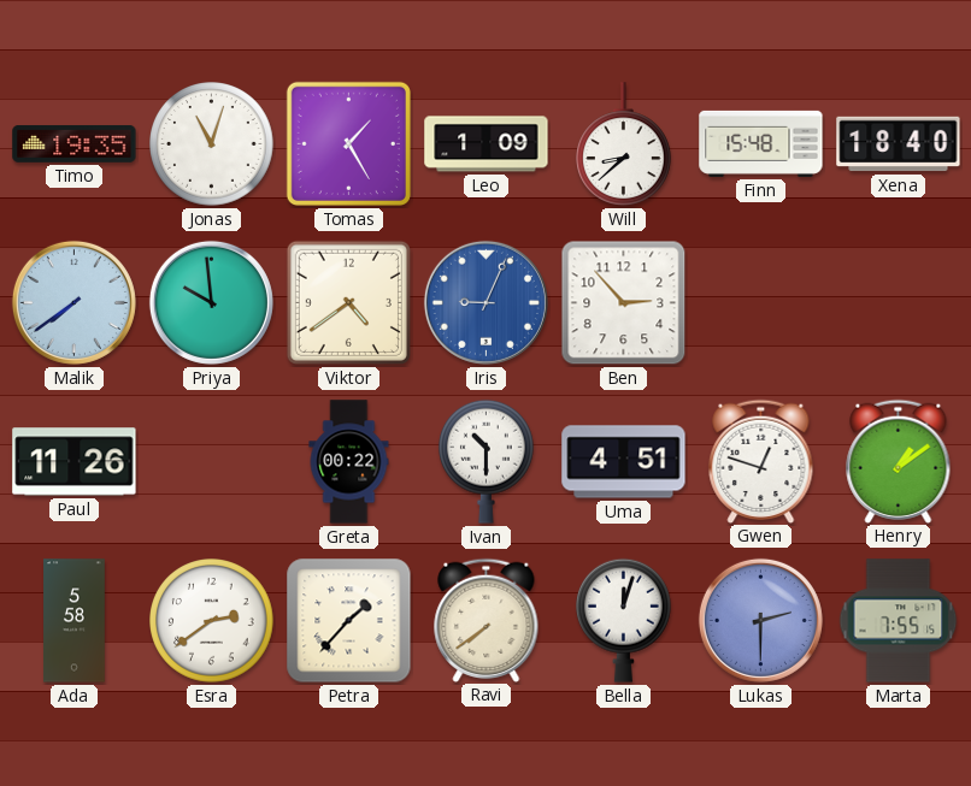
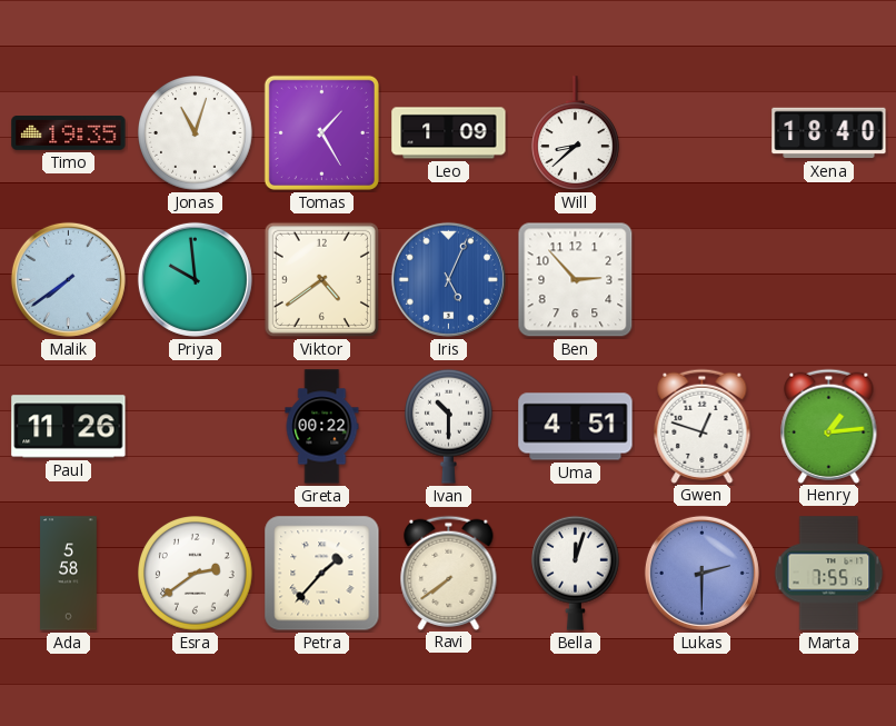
Finn: 15:48 -> none
Iris: 9:04 -> 5:04
Henry: 1:09 -> 1:14
